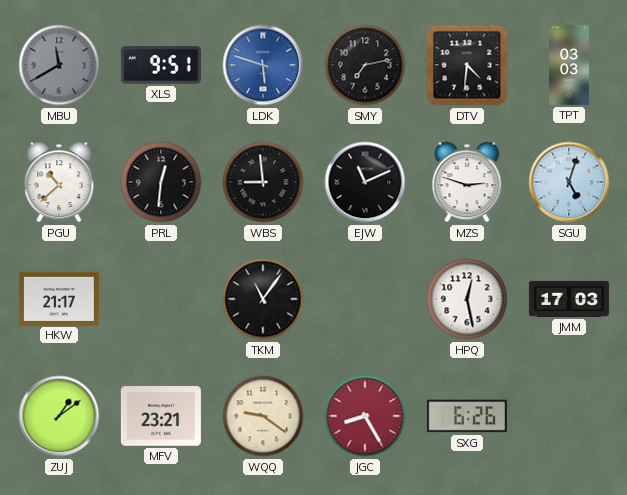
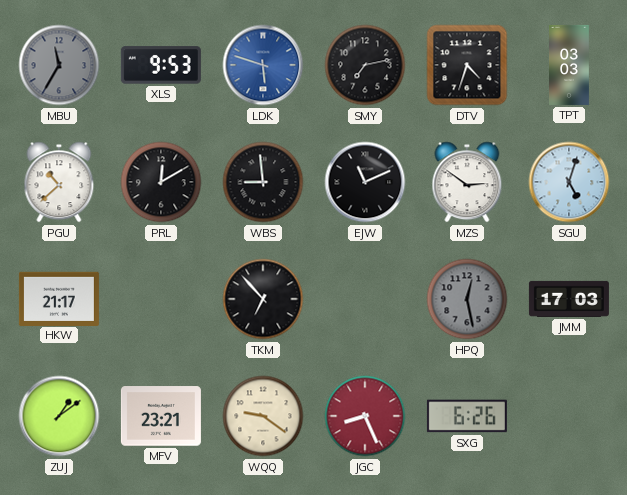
MBU: 11:40 -> 11:35
XLS: 9:51 -> 9:53
DTV: 4:31 -> 4:33
PRL: 12:31 -> 12:10
MZS: 2:48 -> 2:51
TKM: 11:06 -> 6:53
HPQ dial: white -> grey
JGC: 8:25 -> 8:26
